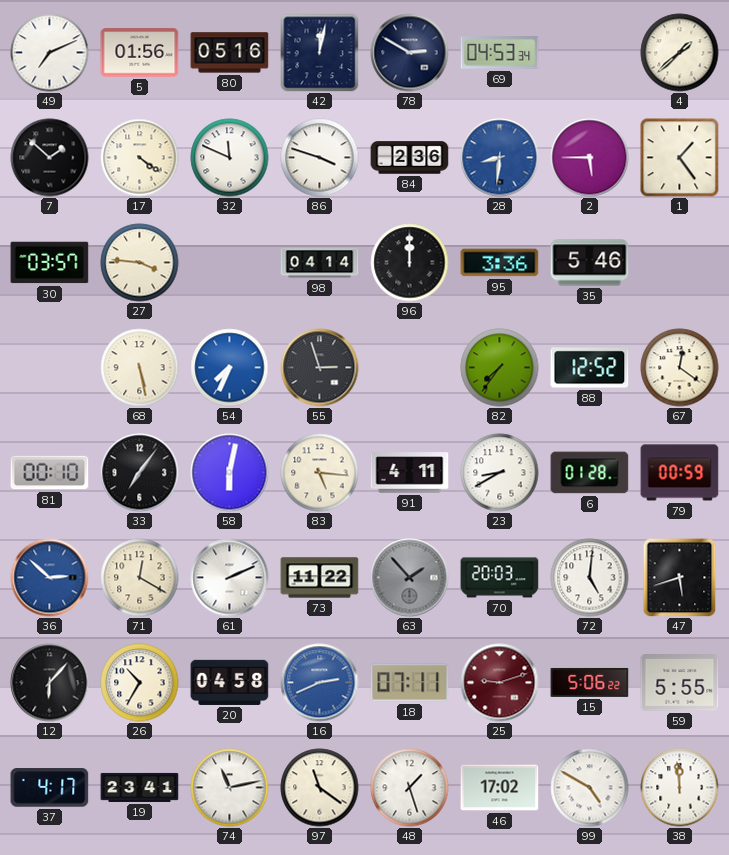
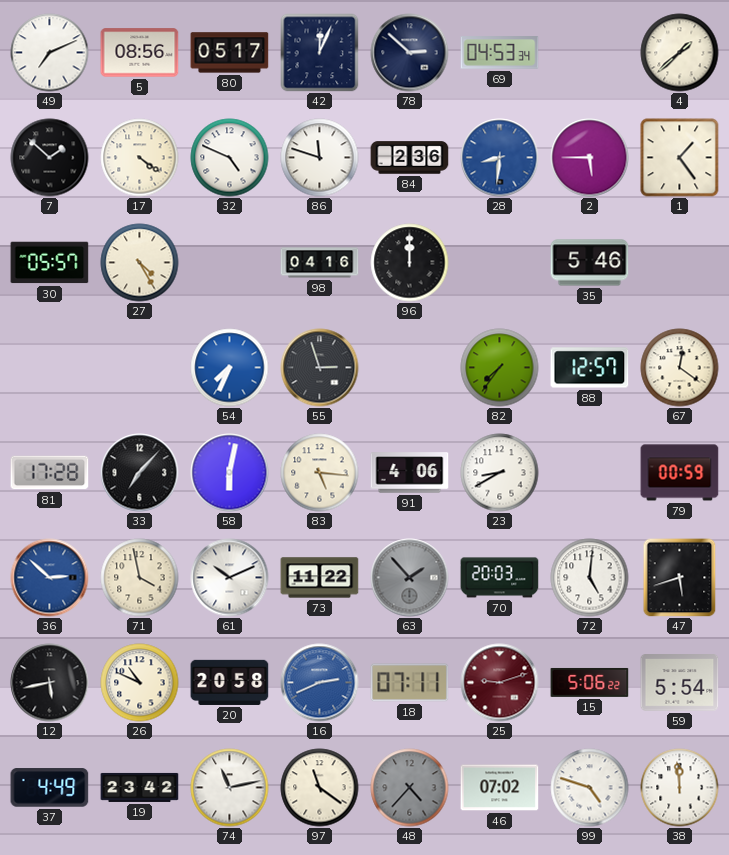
5: 01:56 -> 08:56
80: 05:16 -> 05:17
42: 12:02 -> 12:04
78: 2:50 -> 2:52
32: 11:49 -> 4:49
86: 3:48 -> 11:48
30: 03:57 -> 05:57
27: 3:46 -> 4:25
98: 04:14 -> 04:16
95: 3:36 -> none
68: 5:28 -> none
88: 12:52 -> 12:57
81: 00:10 -> 17:28
33: 7:06 -> 7:07
91: 4:11 -> 4:06
6: 01:28 -> none
71: 12:20 -> 3:58
61: 2:11 -> 10:11
12: 6:07 -> 5:43
26: 10:35 -> 10:49
20: 04:58 -> 20:58
59: 5:55 -> 5:54
37: 4:17 -> 4:49
19: 23:41 -> 23:42
48: 1:27 -> 4:37
48 dial: white -> grey
46: 17:02 -> 07:02
99: 4:50 -> 4:48
